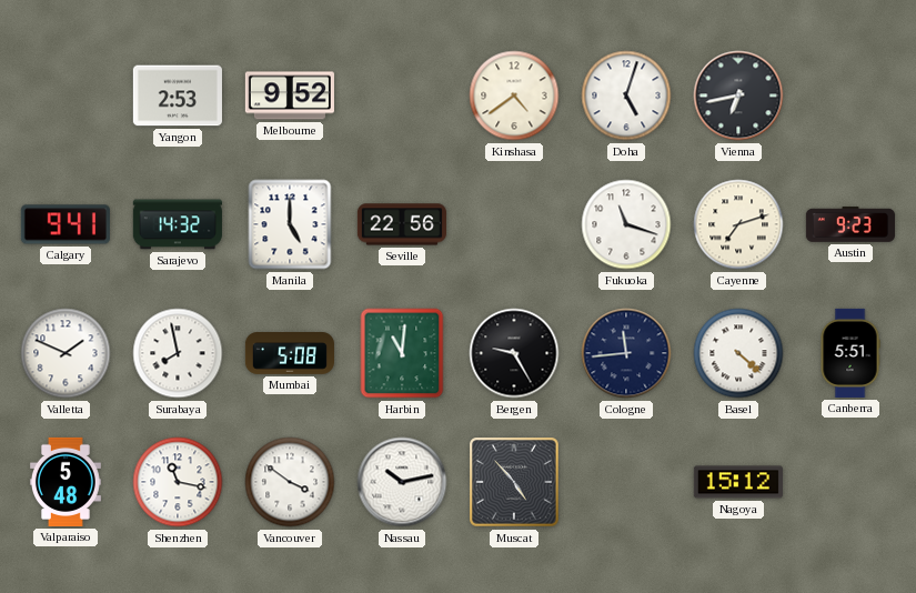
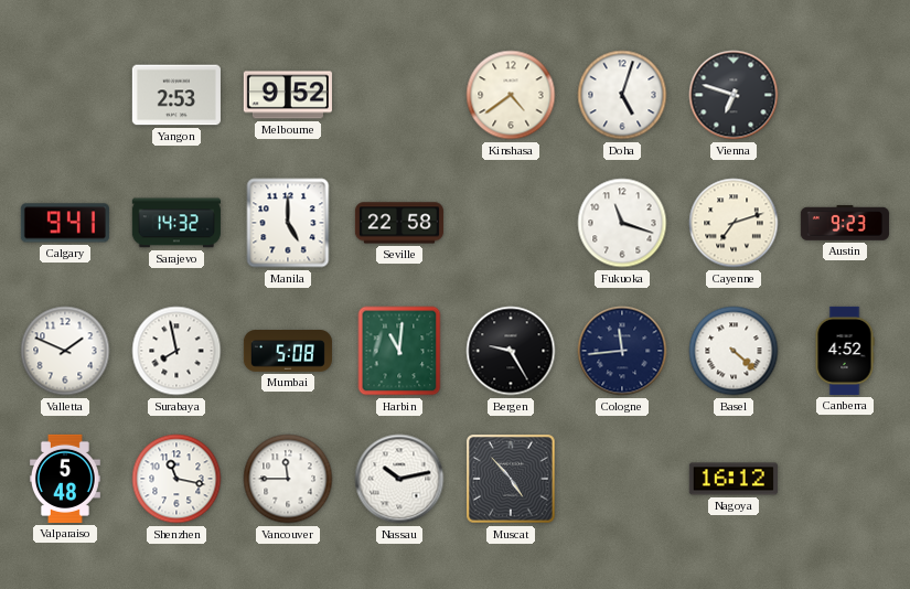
Vienna: 6:43 -> 6:48
Seville: 22:56 -> 22:58
Canberra: 5:51 -> 4:52
Vancouver: 3:51 -> 11:45
Nagoya: 15:12 -> 16:12
